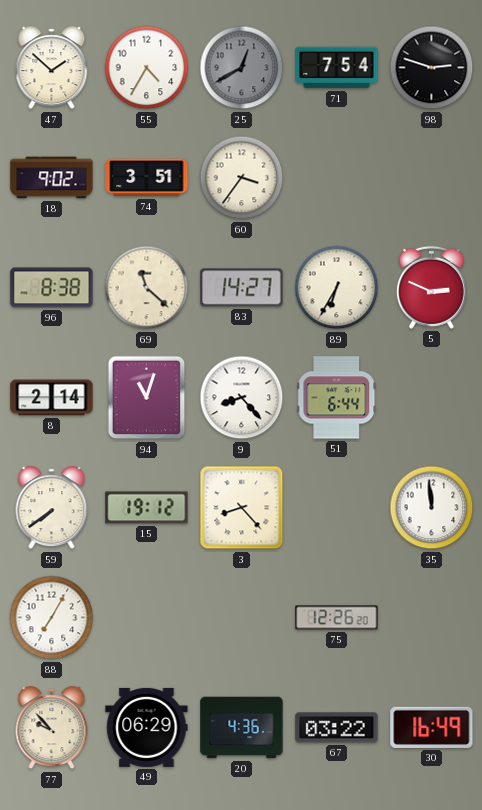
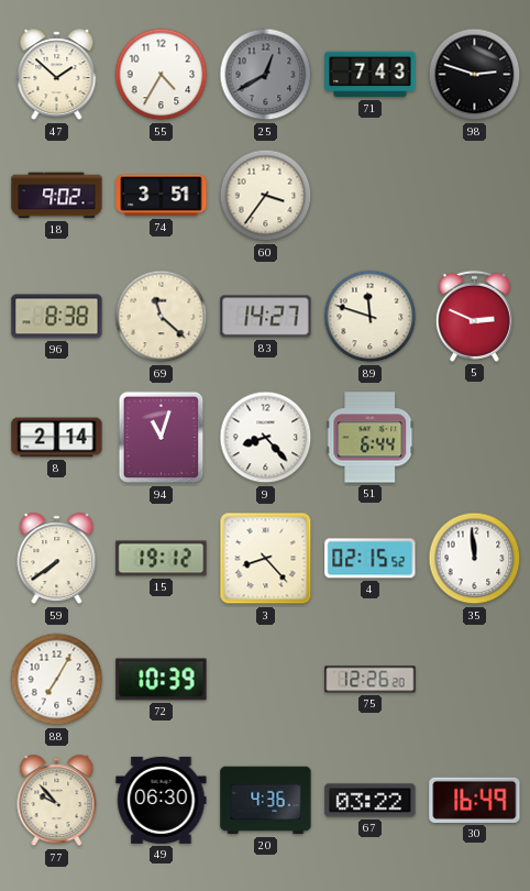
71: 7:54 -> 7:43
89: 6:35 -> 11:48
4: none -> 02:15
72: none -> 10:39
49: 06:29 -> 06:30
